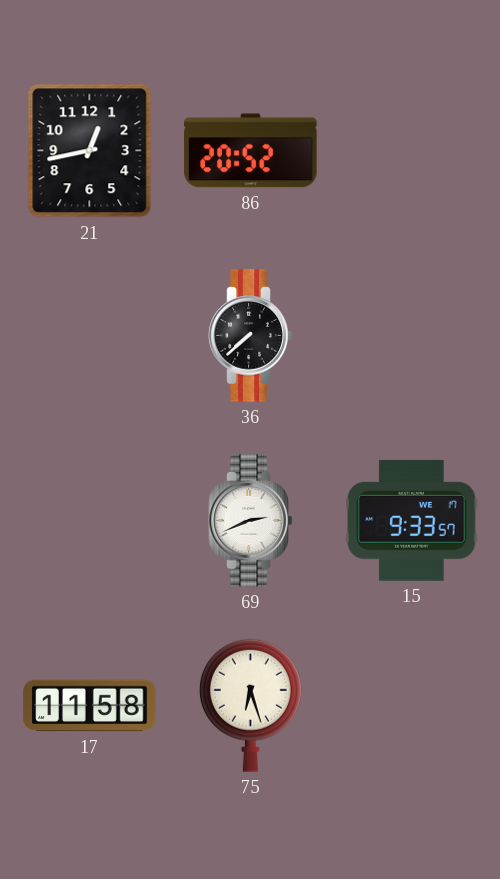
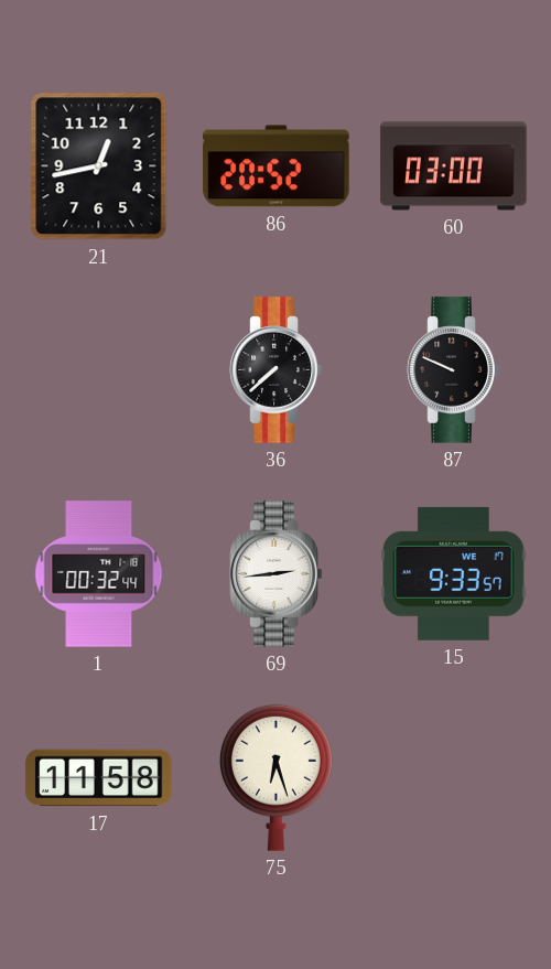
60: none -> 03:00
87: none -> 9:49
1: none -> 00:32
69: 2:41 -> 2:44
